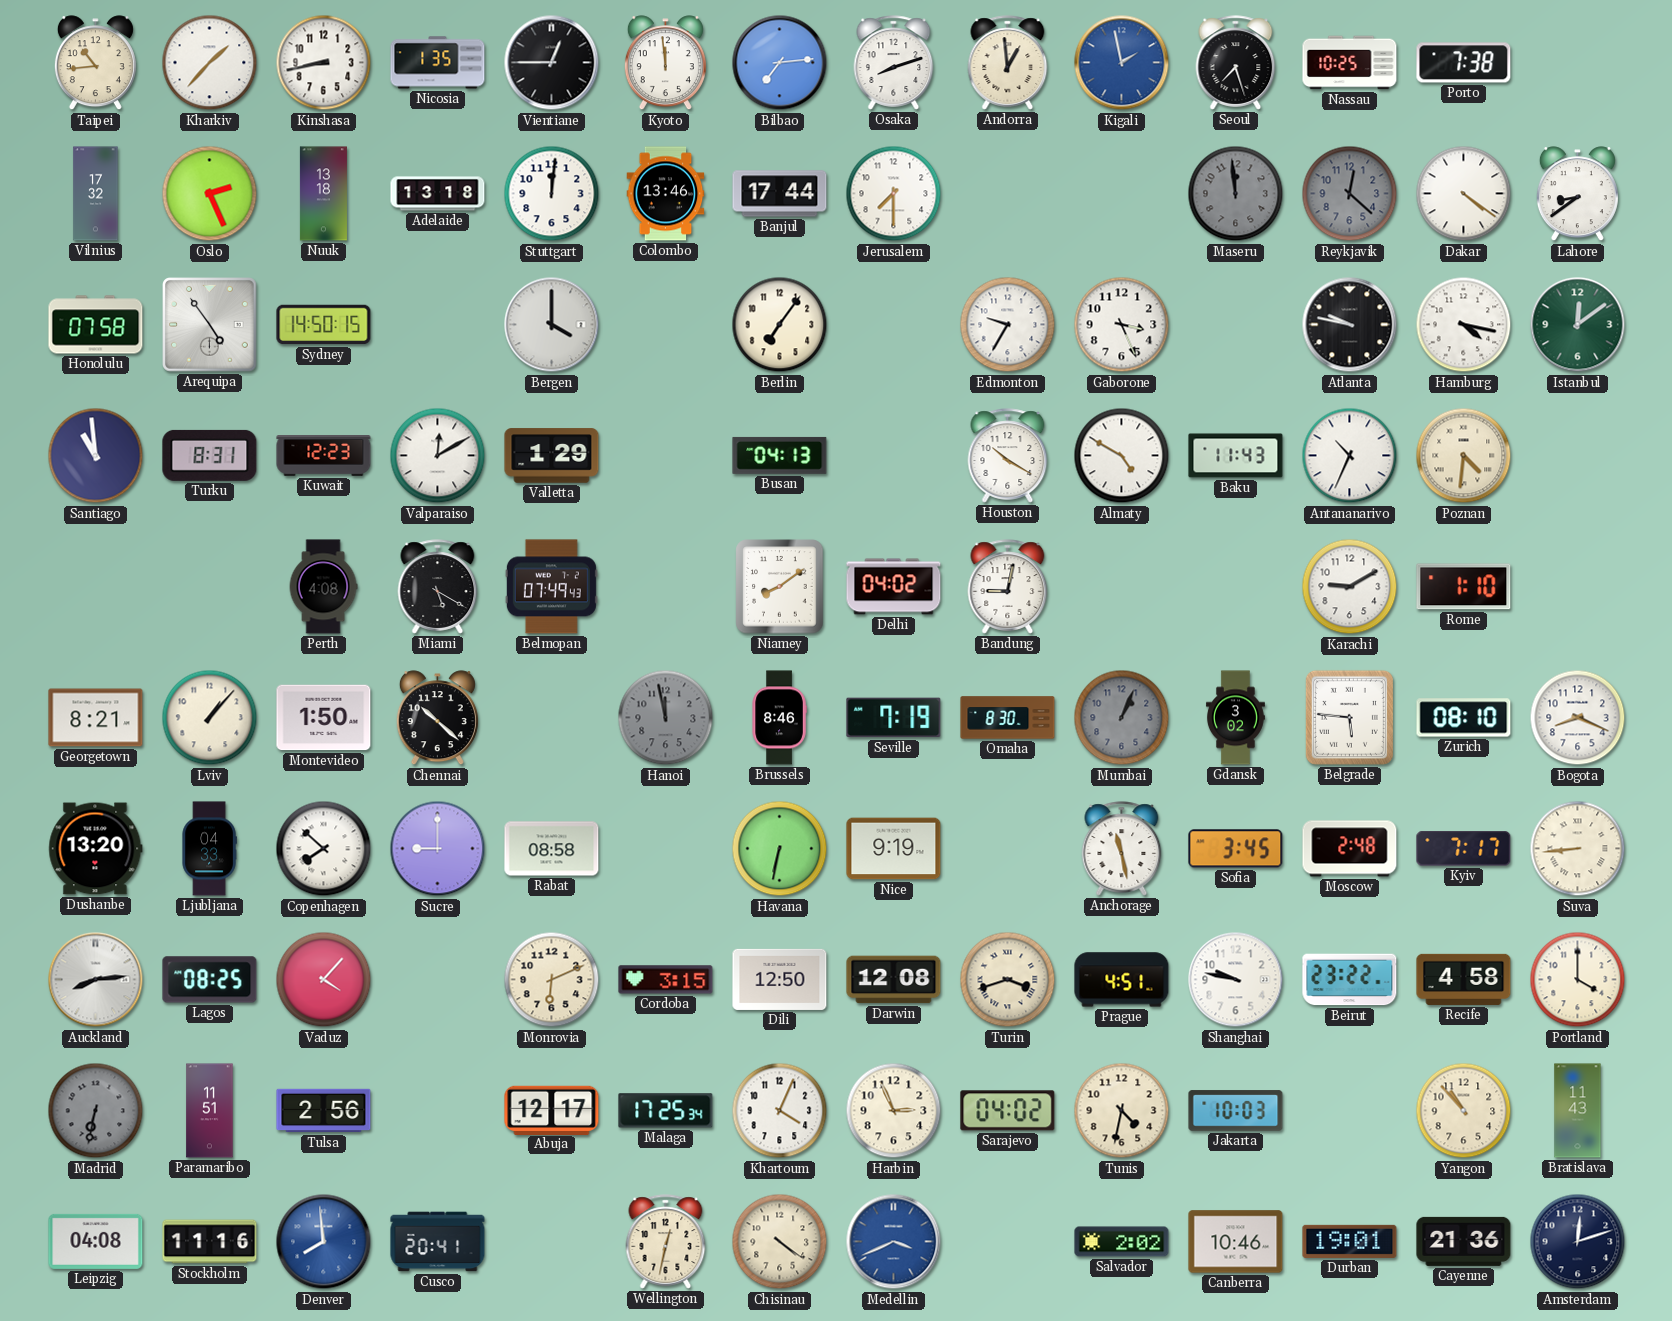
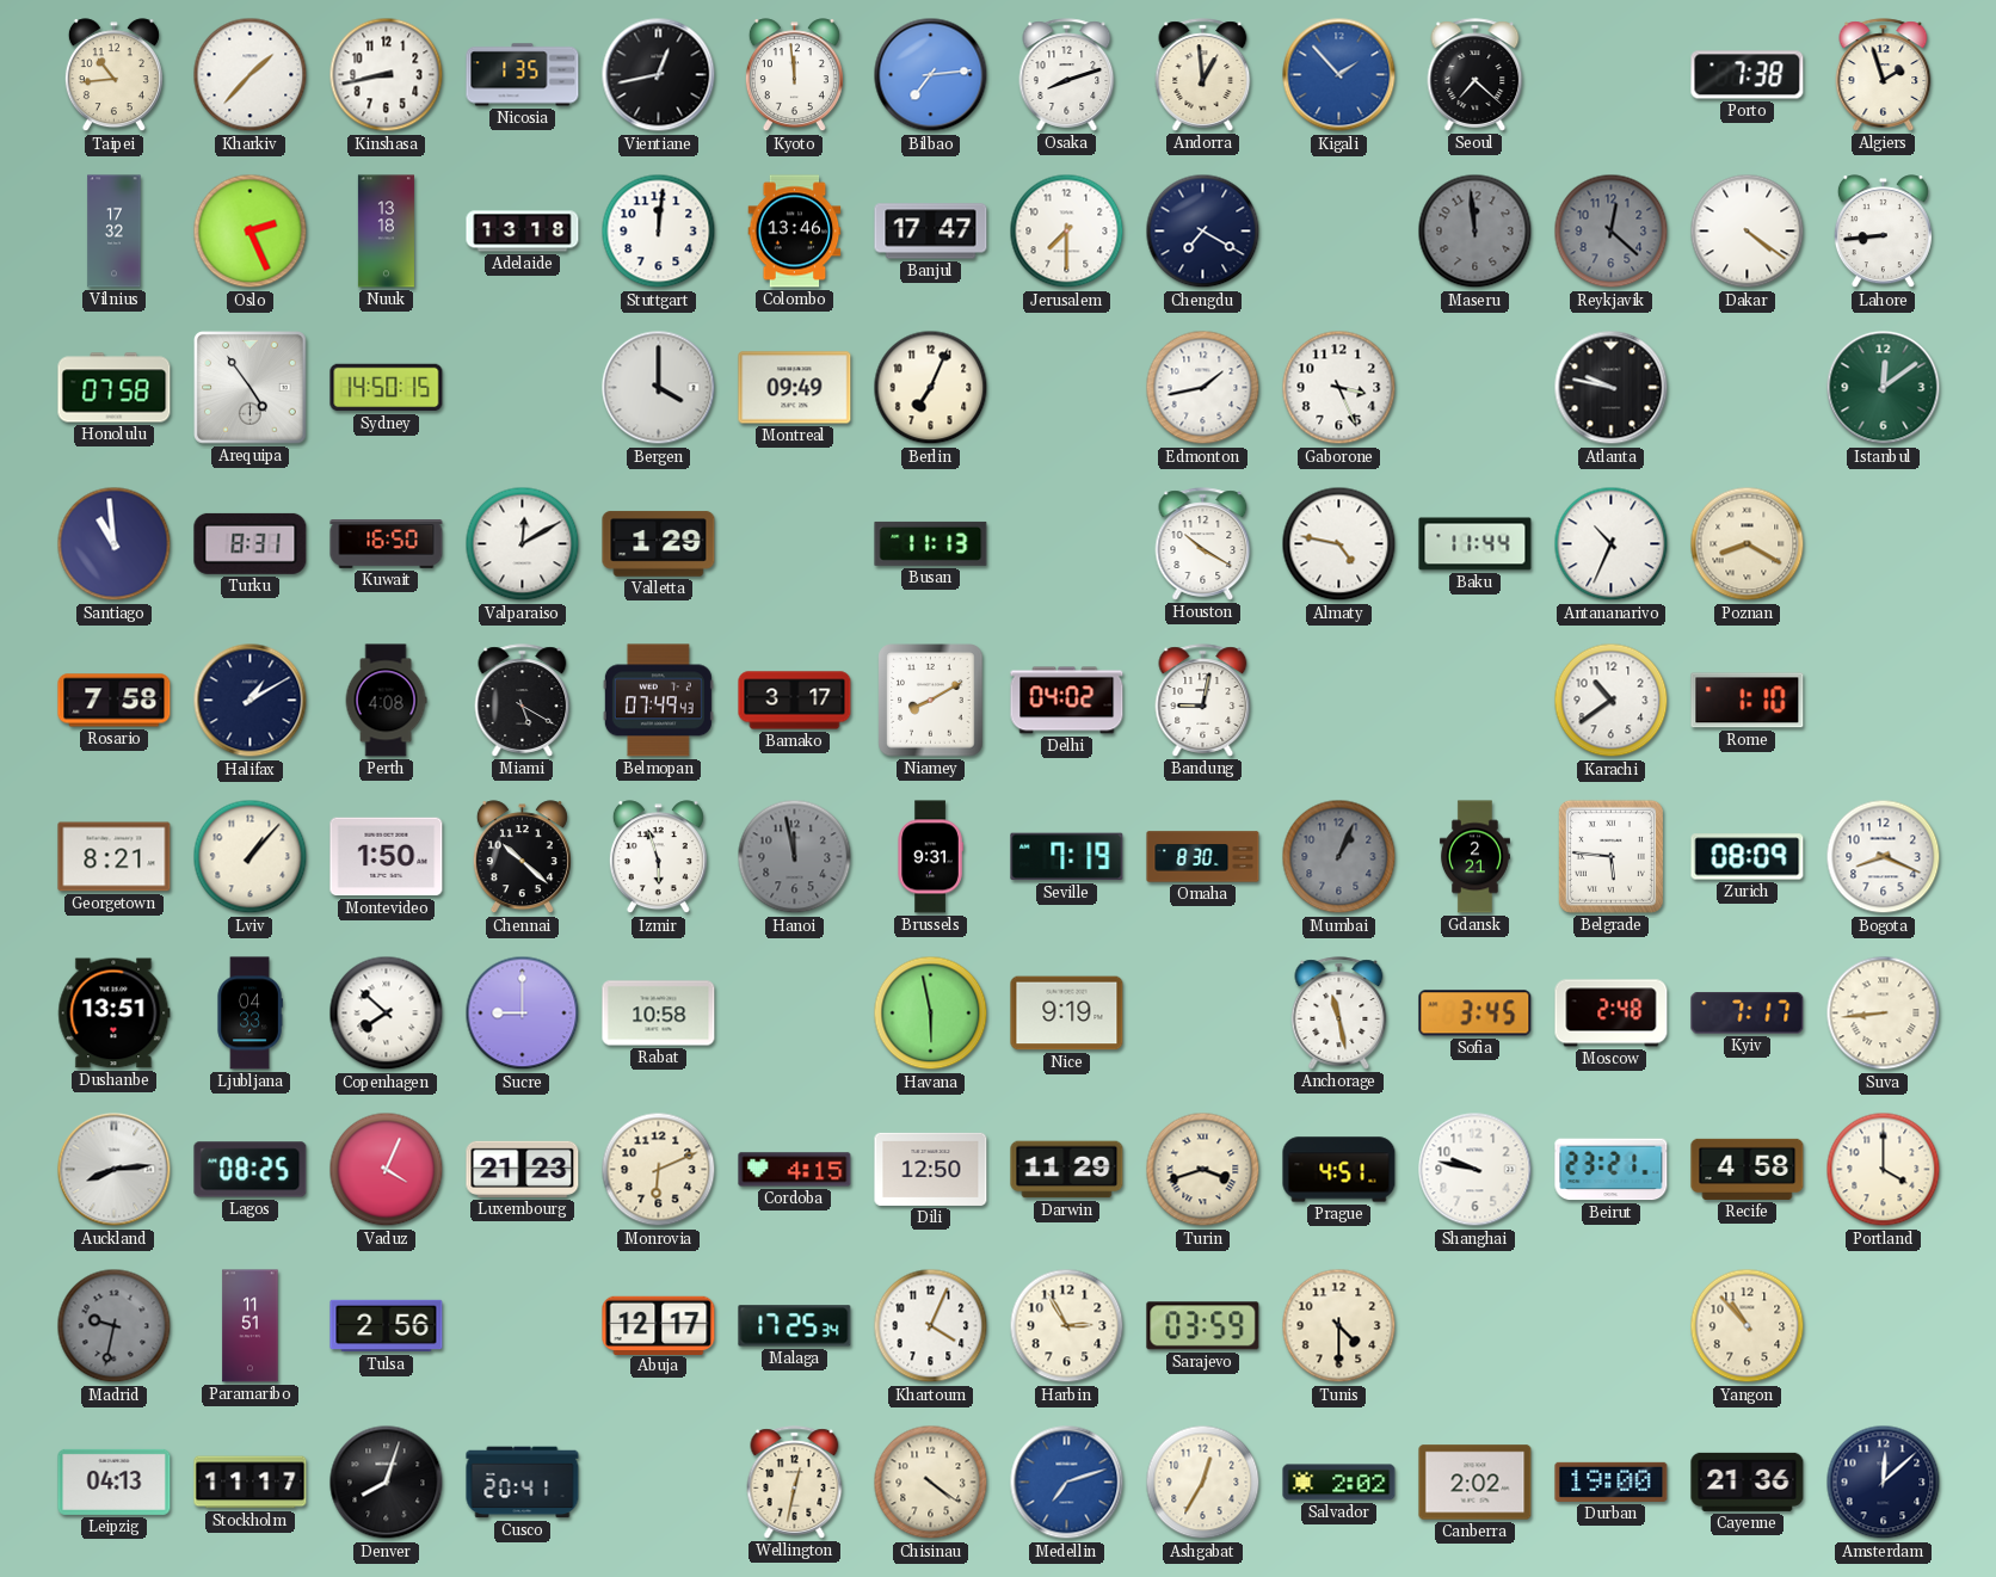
Vientiane: 12:45 -> 12:43
Kigali: 1:58 -> 1:53
Seoul: 7:27 -> 7:22
Nassau: 10:25 -> none
Algiers: none -> 1:57
Banjul: 17:44 -> 17:47
Chengdu: none -> 7:20
Lahore: 8:39 -> 8:44
Montreal: none -> 09:49
Berlin: 7:06 -> 7:04
Edmonton: 9:35 -> 1:43
Hamburg: 4:17 -> none
Kuwait: 12:23 -> 16:50
Busan: 04:13 -> 11:13
Almaty: 4:50 -> 4:47
Baku: 11:43 -> 11:44
Poznan: 4:31 -> 8:20
Rosario: none -> 7:58
Halifax: none -> 1:10
Bamako: none -> 3:17
Niamey: 8:09 -> 8:10
Karachi: 9:10 -> 10:39
Izmir: none -> 5:57
Brussels: 8:46 -> 9:31
Gdansk: 3:02 -> 2:21
Zurich: 08:10 -> 08:09
Dushanbe: 13:20 -> 13:51
Rabat: 08:58 -> 10:58
Havana: 6:32 -> 5:58
Vaduz: 4:07 -> 4:04
Luxembourg: none -> 21:23
Cordoba: 3:15 -> 4:15
Darwin: 12:08 -> 11:29
Beirut: 23:22 -> 23:21
Madrid: 6:32 -> 9:32
Harbin: 2:56 -> 2:55
Sarajevo: 04:02 -> 03:59
Tunis: 4:32 -> 4:30
Jakarta: 10:03 -> none
Bratislava: 11:43 -> none
Leipzig: 04:08 -> 04:13
Stockholm: 11:16 -> 11:17
Denver: 7:59 -> 8:03
Denver dial: blue -> black
Medellin: 3:41 -> 7:12
Ashgabat: none -> 12:35
Canberra: 10:46 -> 2:02
Durban: 19:01 -> 19:00
Amsterdam: 12:12 -> 12:08
